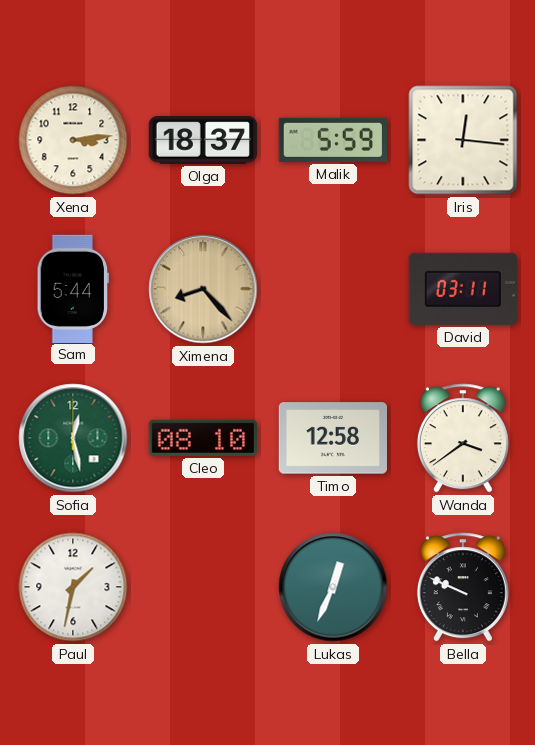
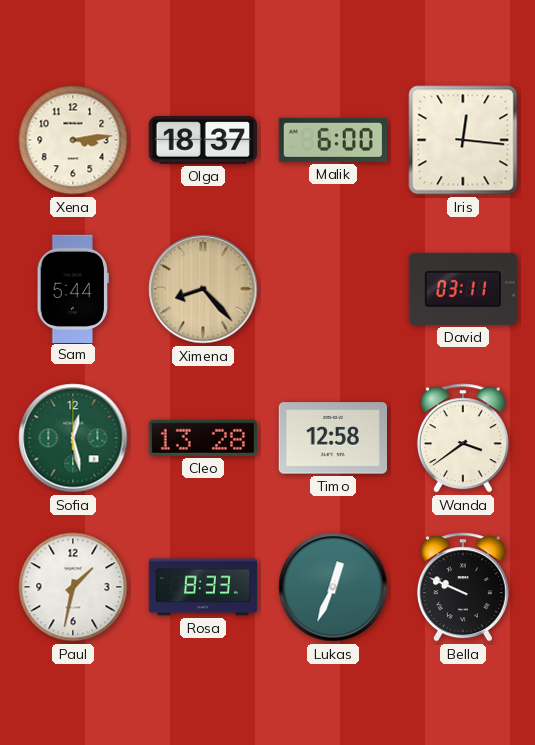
Malik: 5:59 -> 6:00
Cleo: 08:10 -> 13:28
Rosa: none -> 8:33
